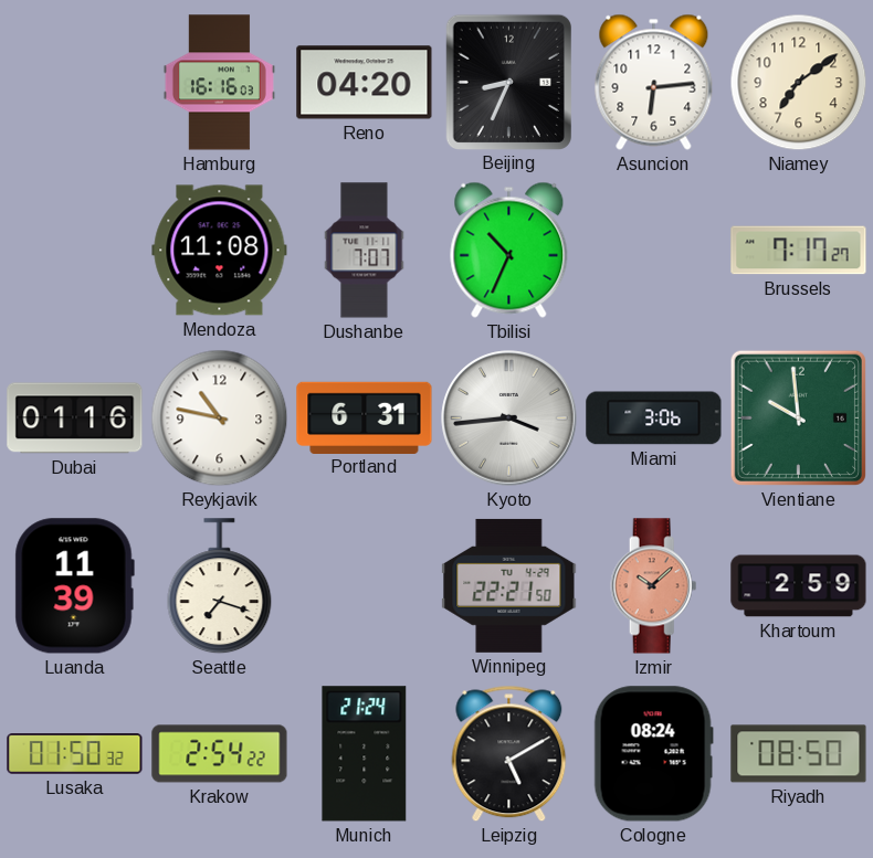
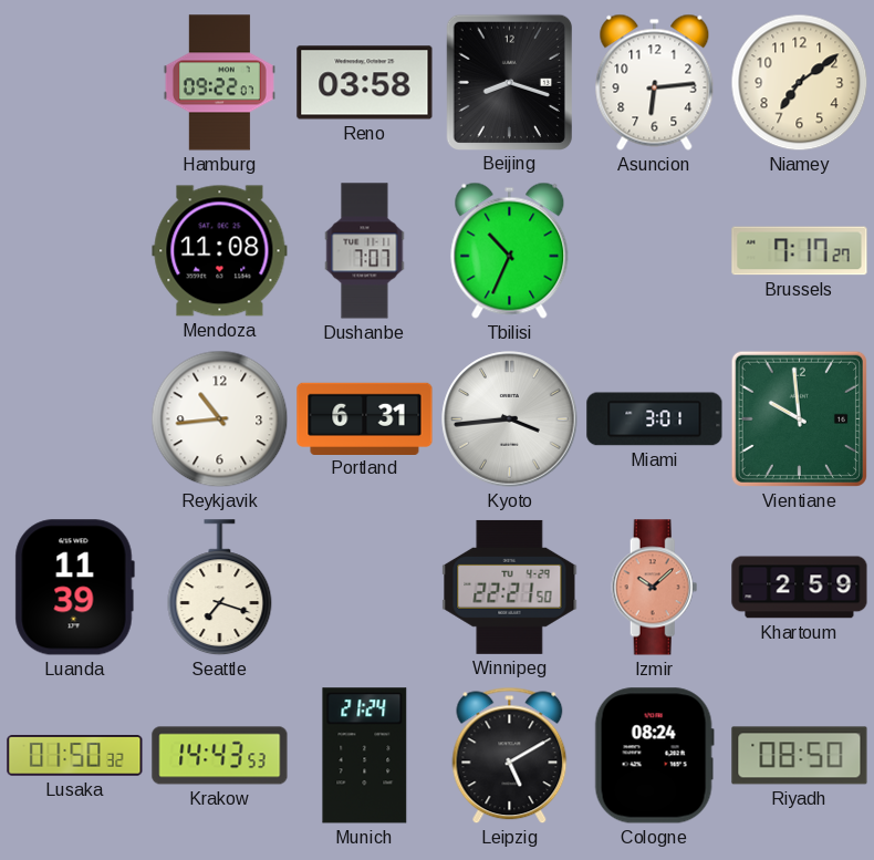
Hamburg: 16:16 -> 09:22
Reno: 04:20 -> 03:58
Beijing: 8:34 -> 8:18
Dubai: 01:16 -> none
Reykjavik: 10:47 -> 10:44
Miami: 3:06 -> 3:01
Krakow: 2:54 -> 14:43
